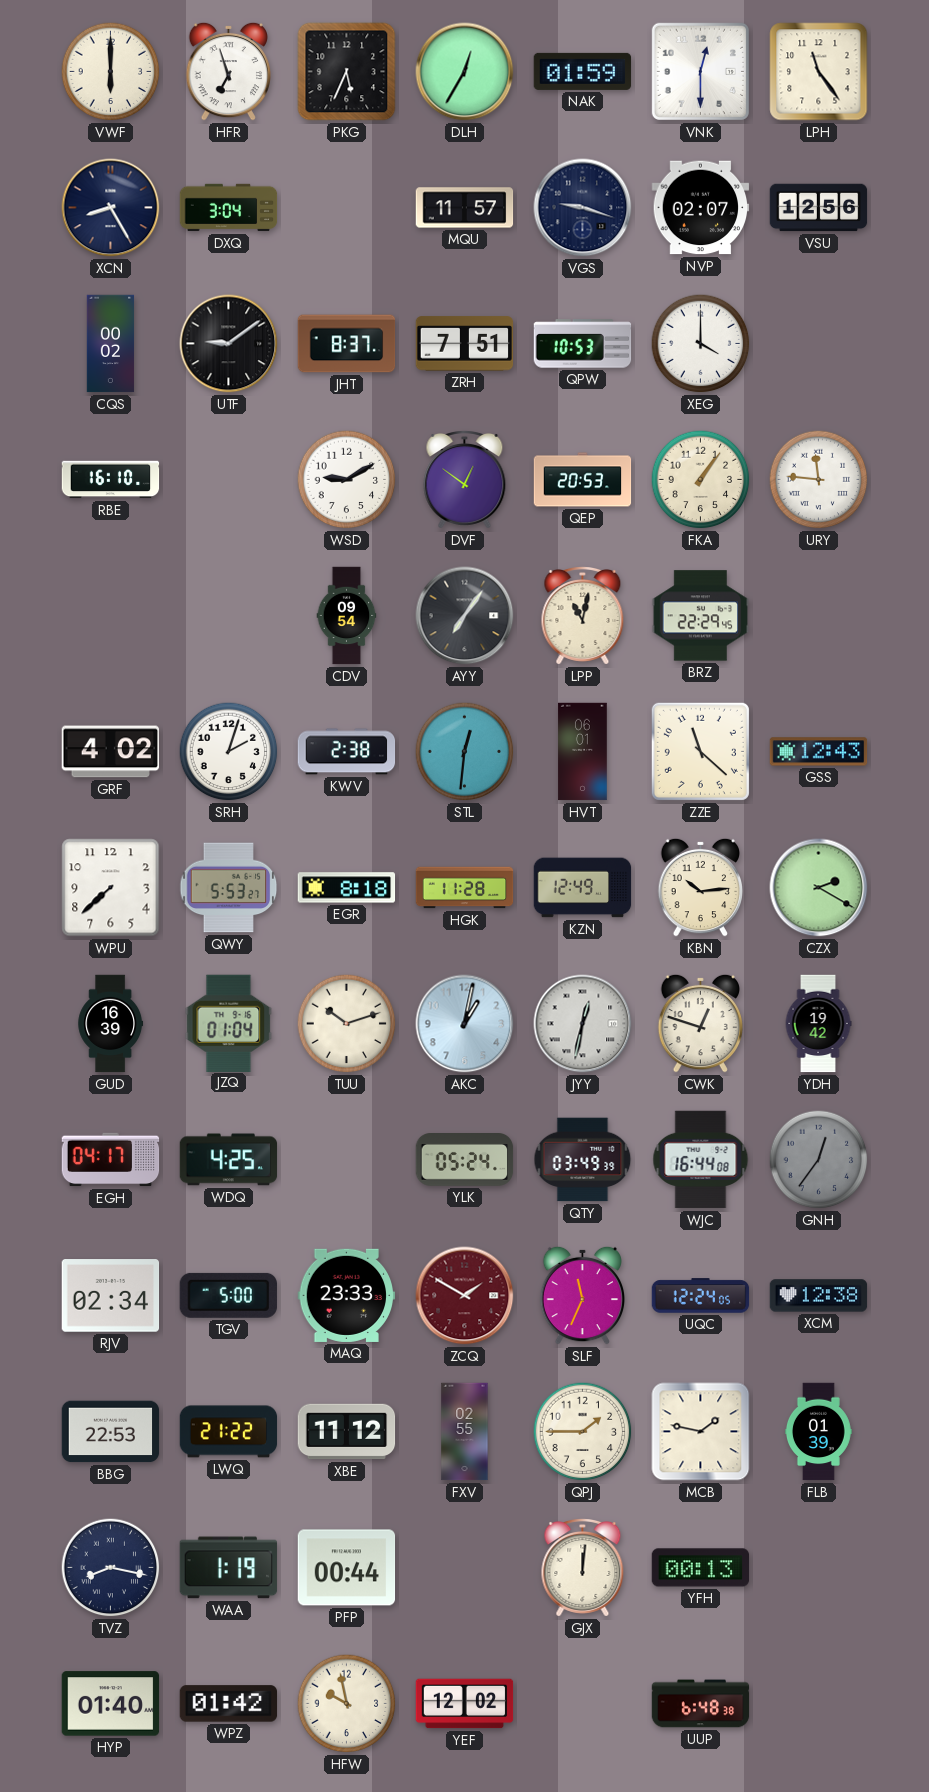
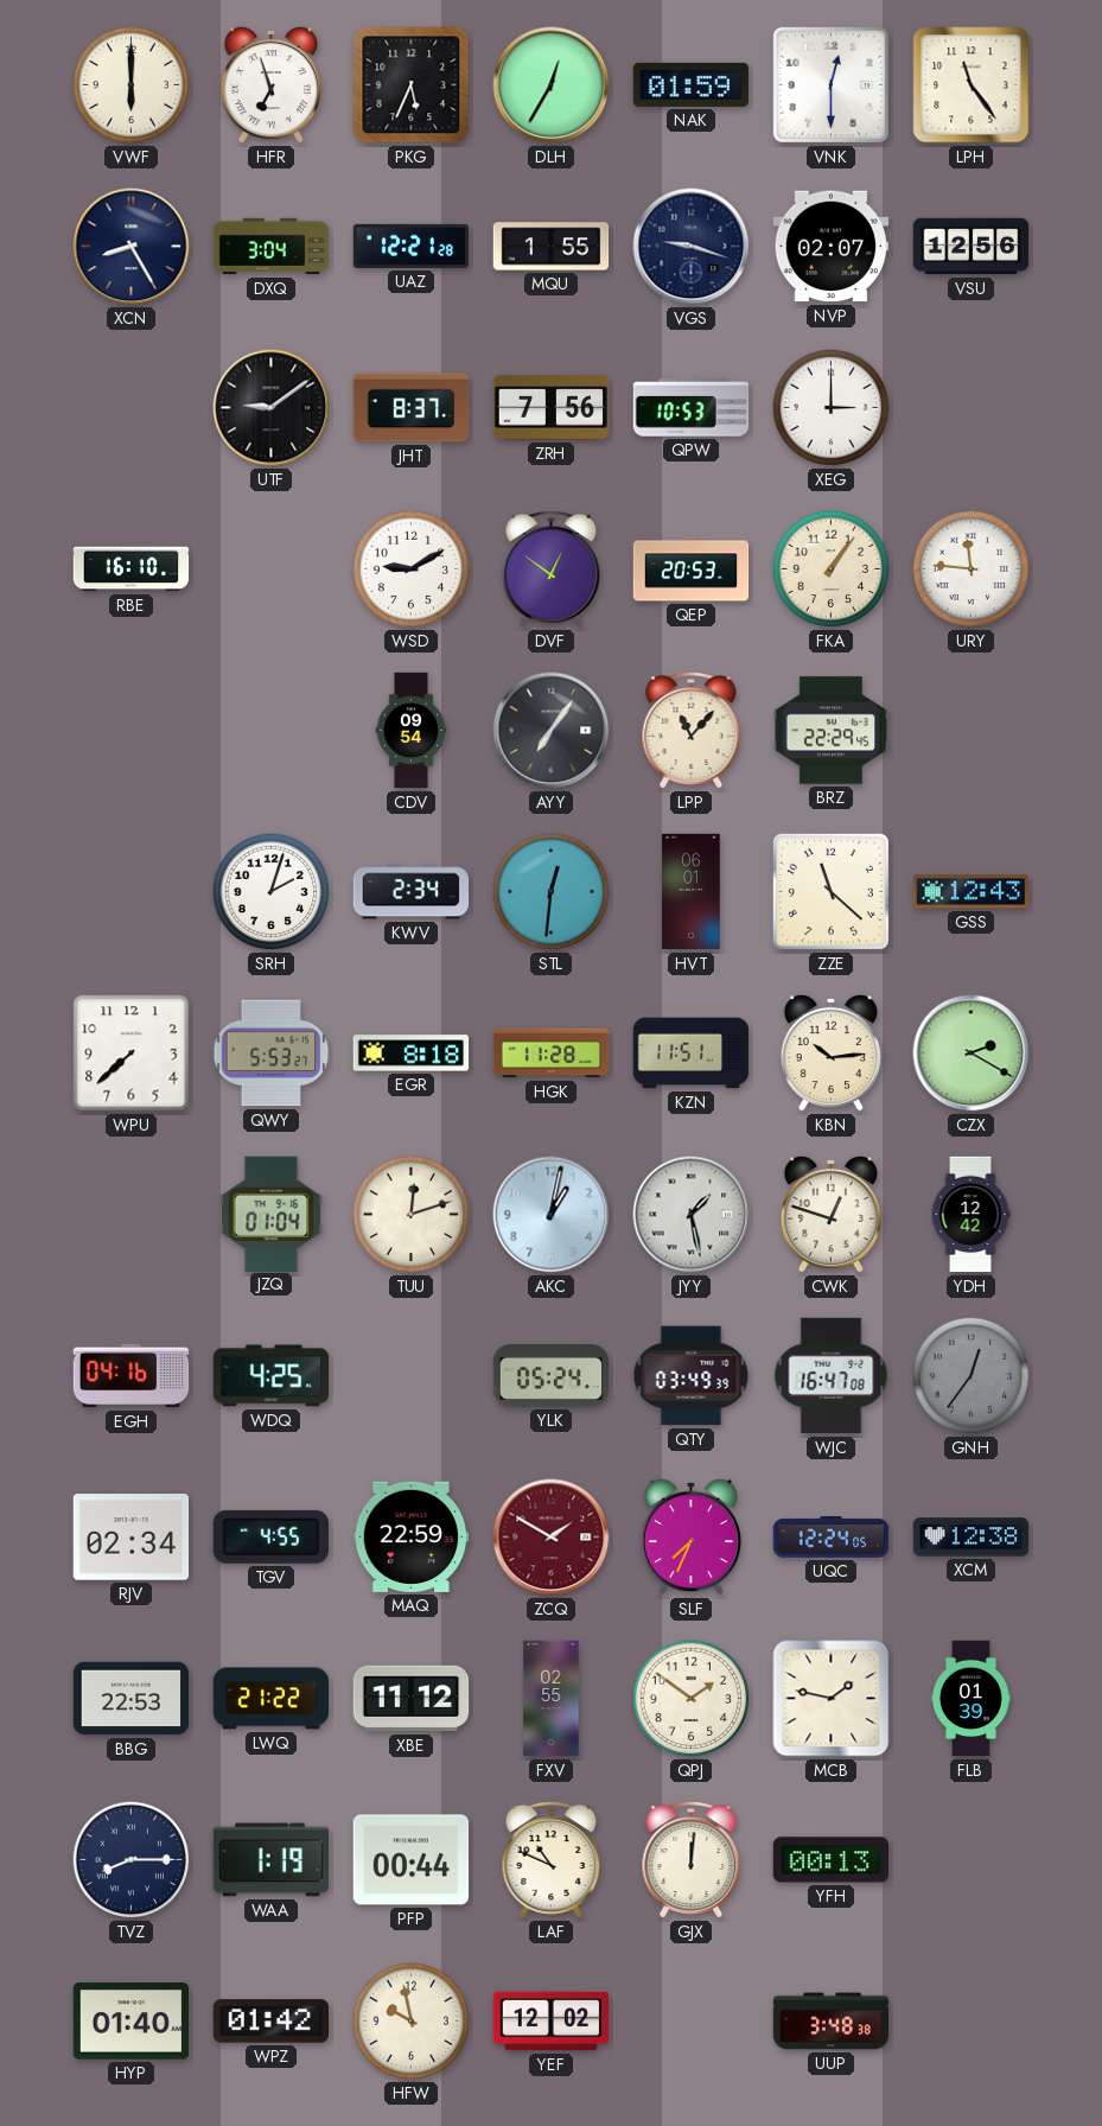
UAZ: none -> 12:21
MQU: 11:57 -> 1:55
CQS: 00:02 -> none
ZRH: 7:51 -> 7:56
XEG: 4:00 -> 3:00
LPP: 11:02 -> 11:07
GRF: 4:02 -> none
KWV: 2:38 -> 2:34
KZN: 12:49 -> 11:51
GUD: 16:39 -> none
TUU: 10:12 -> 12:12
JYY: 12:32 -> 1:28
YDH: 19:42 -> 12:42
EGH: 04:17 -> 04:16
WJC: 16:44 -> 16:47
TGV: 5:00 -> 4:55
MAQ: 23:33 -> 22:59
SLF: 11:34 -> 7:34
QPJ: 1:45 -> 1:51
TVZ: 8:17 -> 8:15
LAF: none -> 10:49
UUP: 6:48 -> 3:48
